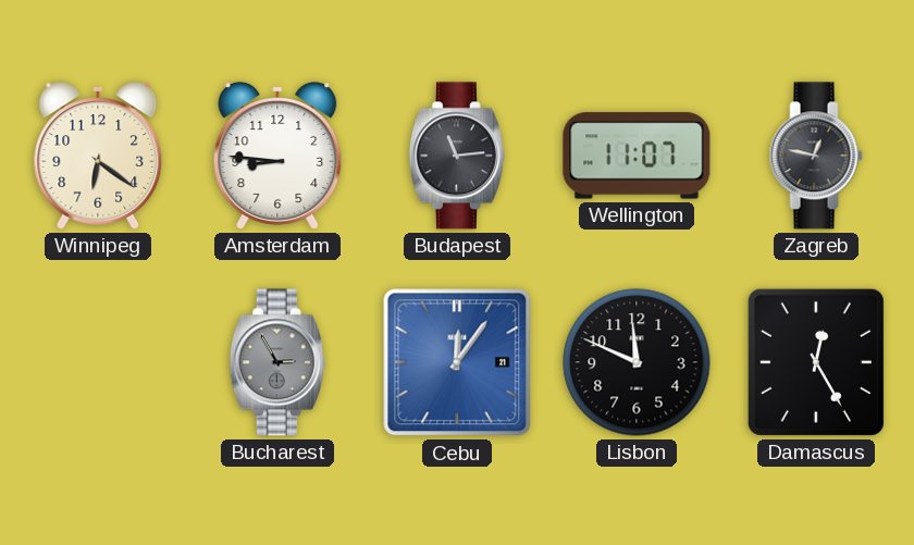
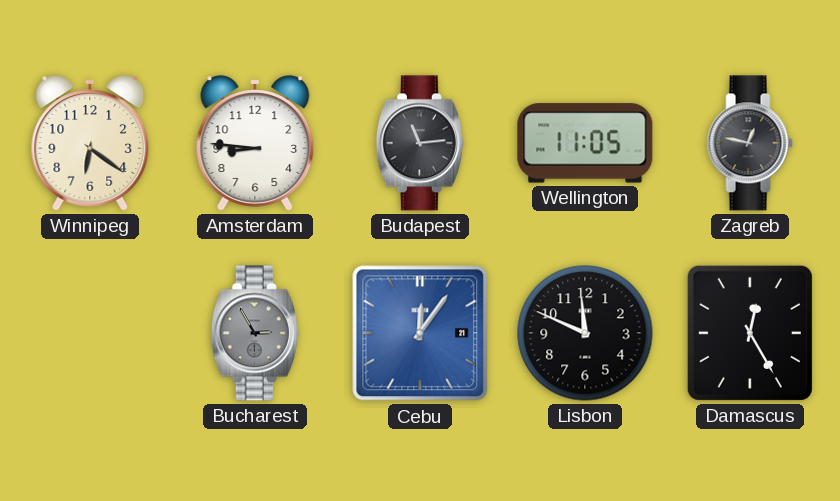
Wellington: 11:07 -> 11:05
